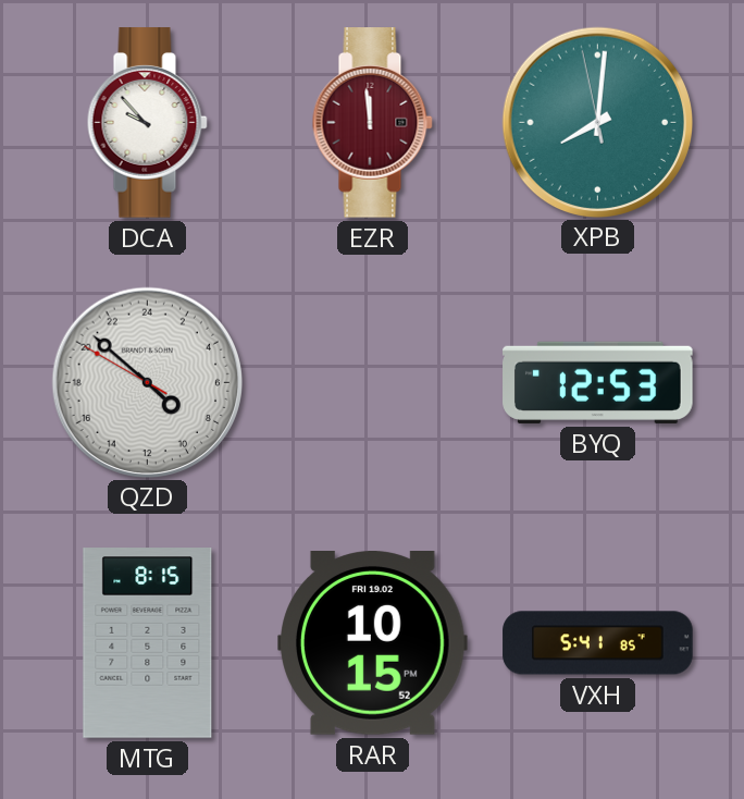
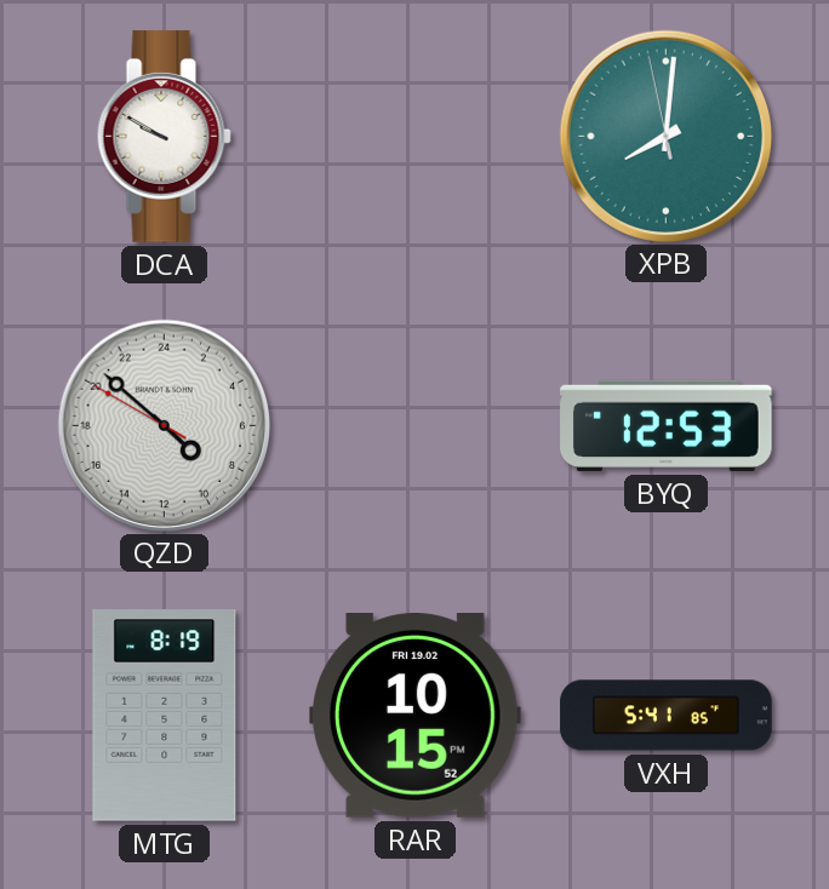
DCA: 9:53 -> 9:50
EZR: 11:59 -> none
MTG: 8:15 -> 8:19
